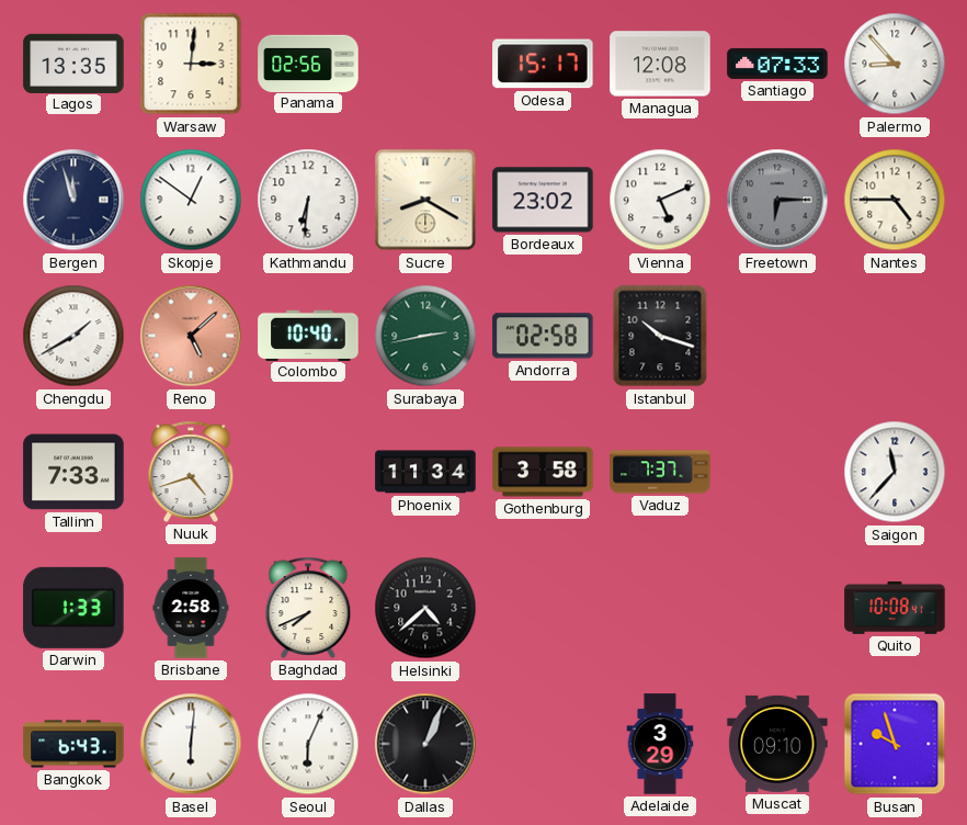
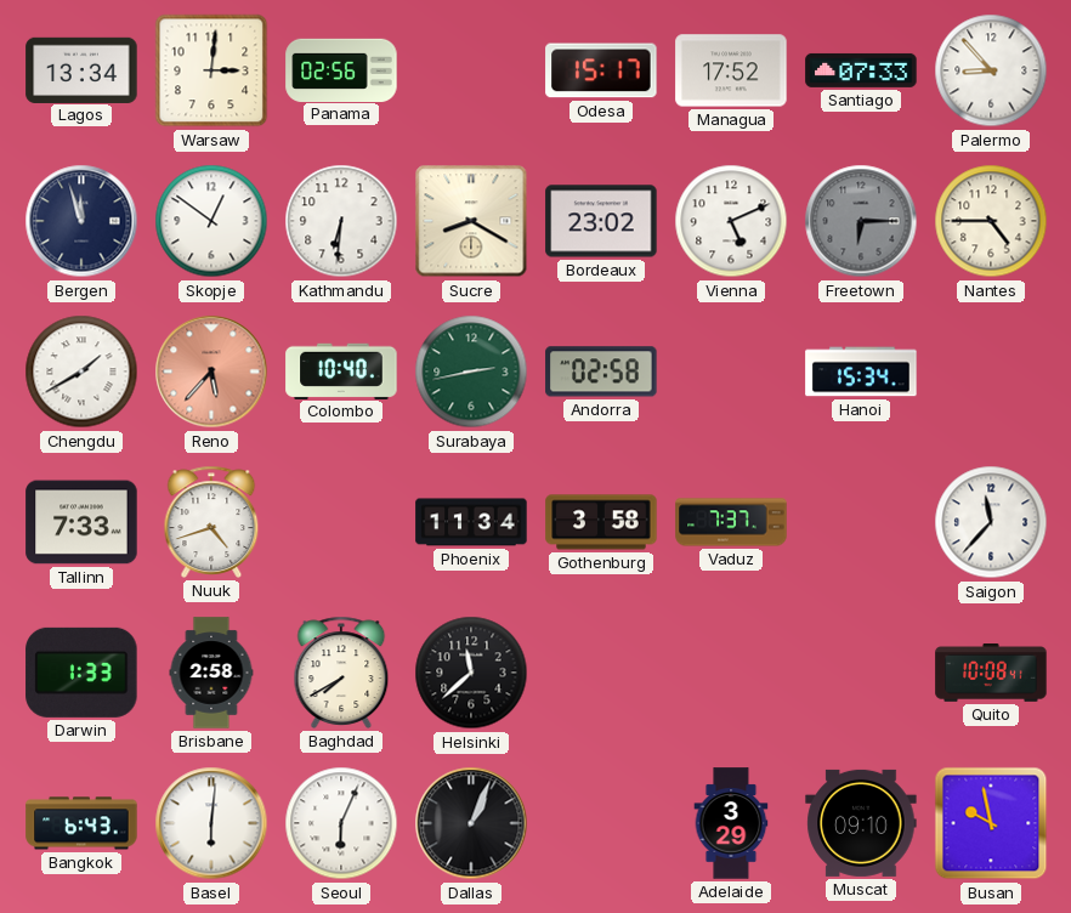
Lagos: 13:35 -> 13:34
Managua: 12:08 -> 17:52
Reno: 5:08 -> 5:37
Istanbul: 10:18 -> none
Hanoi: none -> 15:34
Baghdad: 7:41 -> 7:40
Helsinki: 4:38 -> 11:38
Busan: 9:57 -> 9:58
